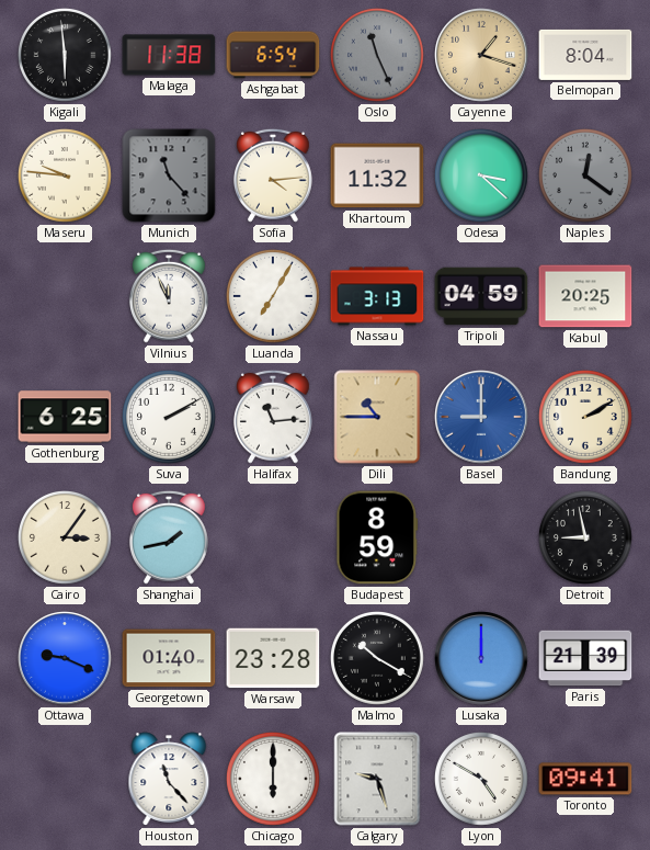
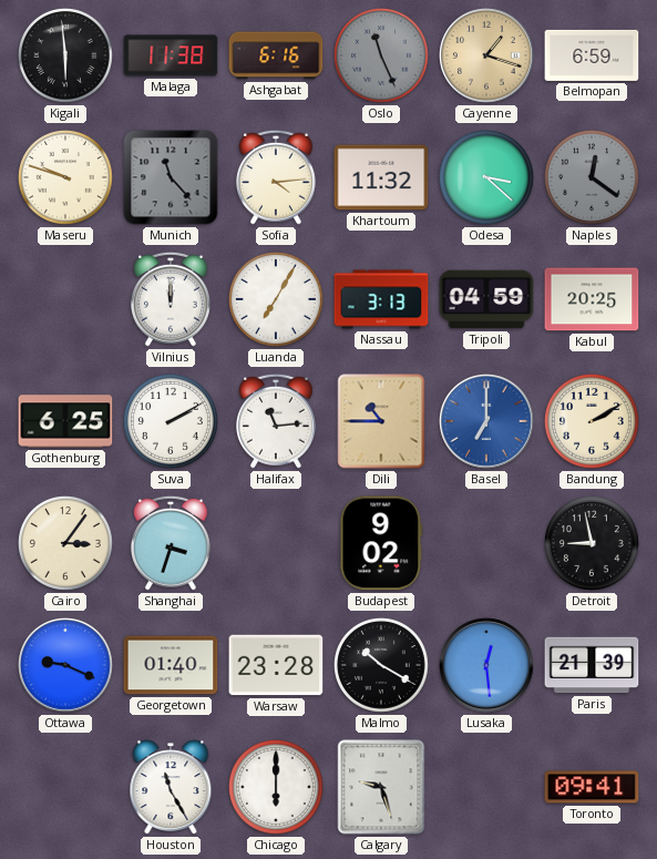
Ashgabat: 6:54 -> 6:16
Belmopan: 8:04 -> 6:59
Maseru: 9:46 -> 9:48
Vilnius: 11:56 -> 12:00
Basel: 9:00 -> 7:00
Shanghai: 1:43 -> 3:33
Budapest: 8:59 -> 9:02
Lusaka: 12:00 -> 12:29
Houston: 11:23 -> 11:25
Lyon: 4:50 -> none
